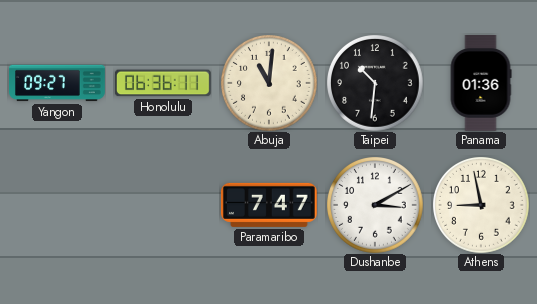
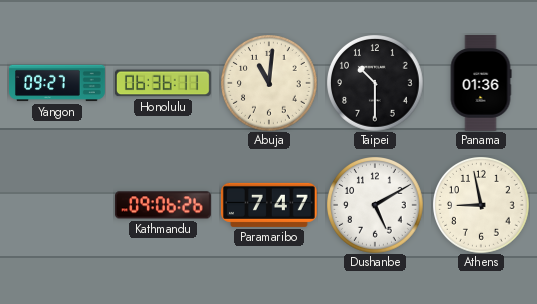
Taipei: 10:31 -> 10:30
Kathmandu: none -> 09:06
Dushanbe: 3:10 -> 5:10
